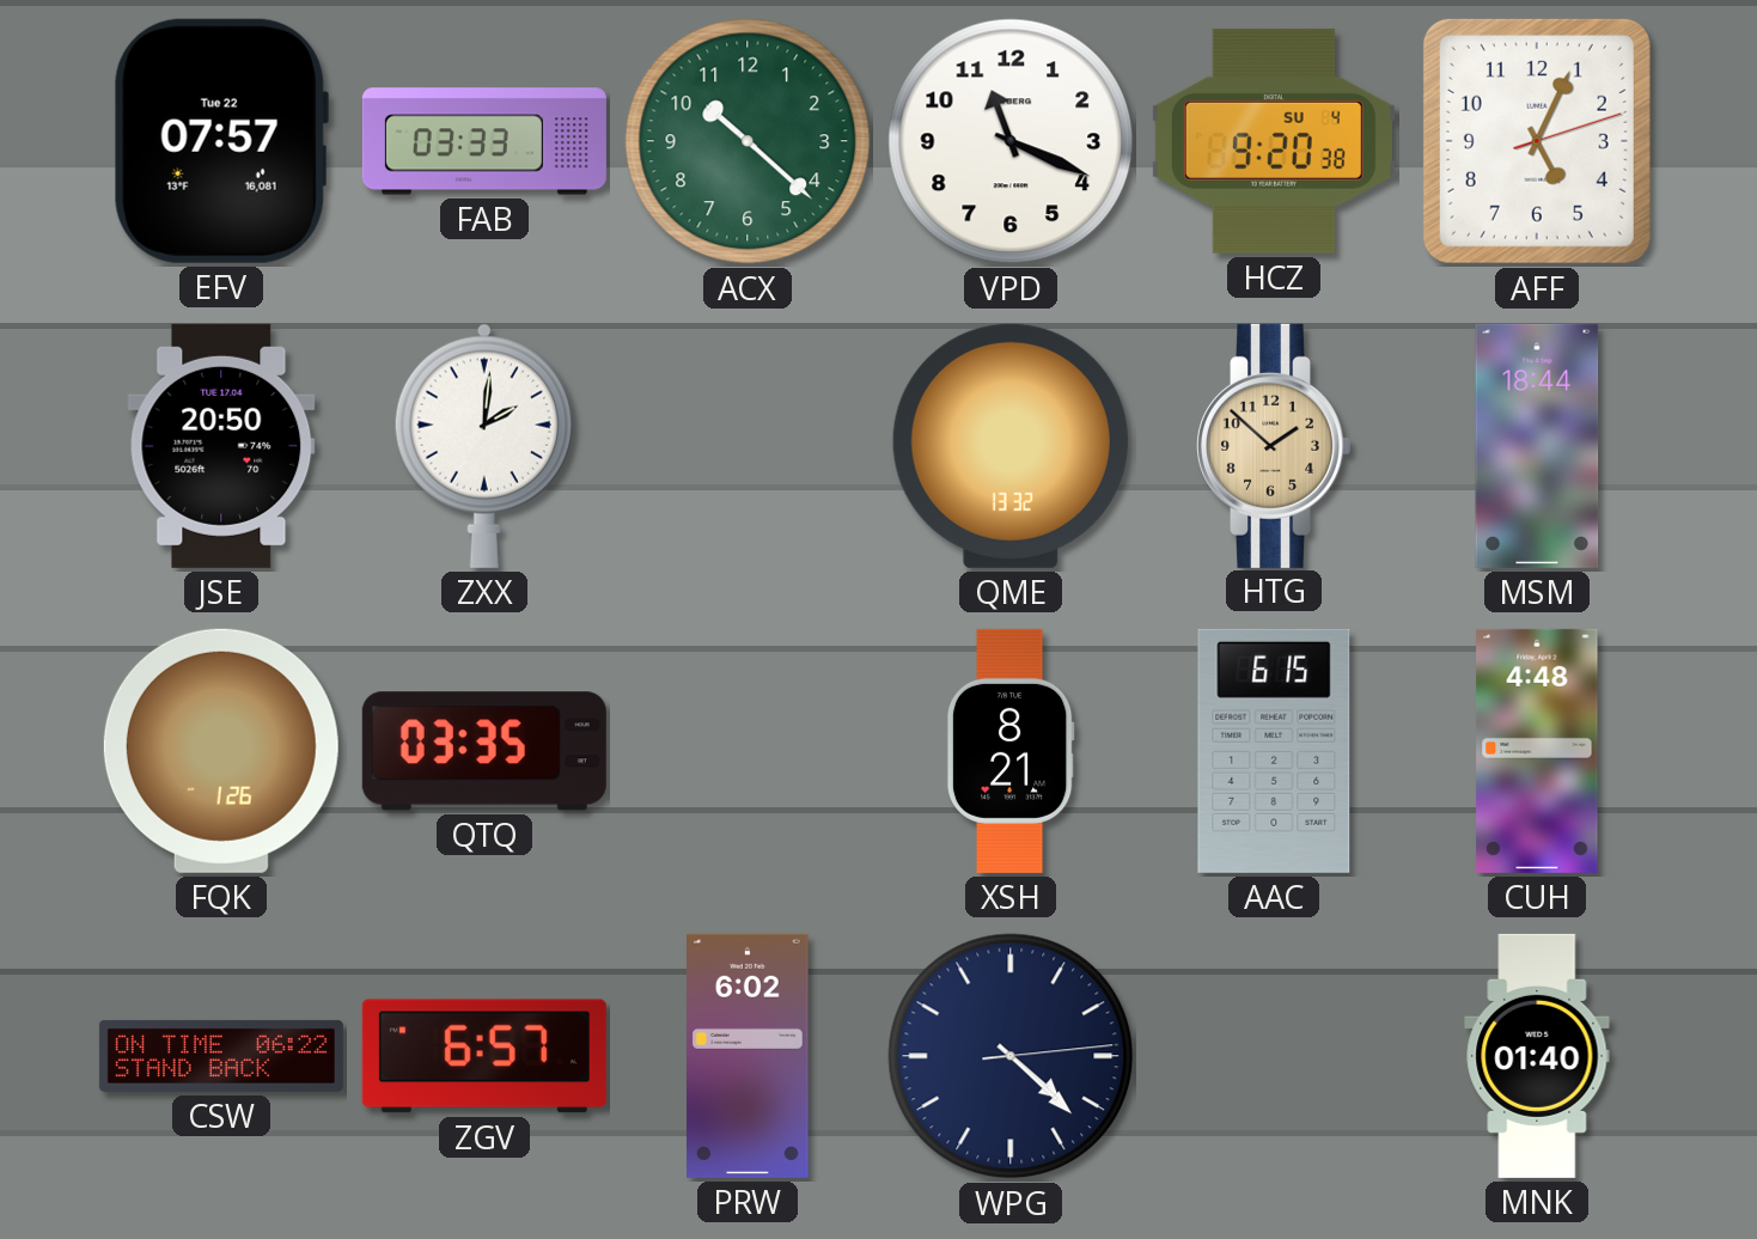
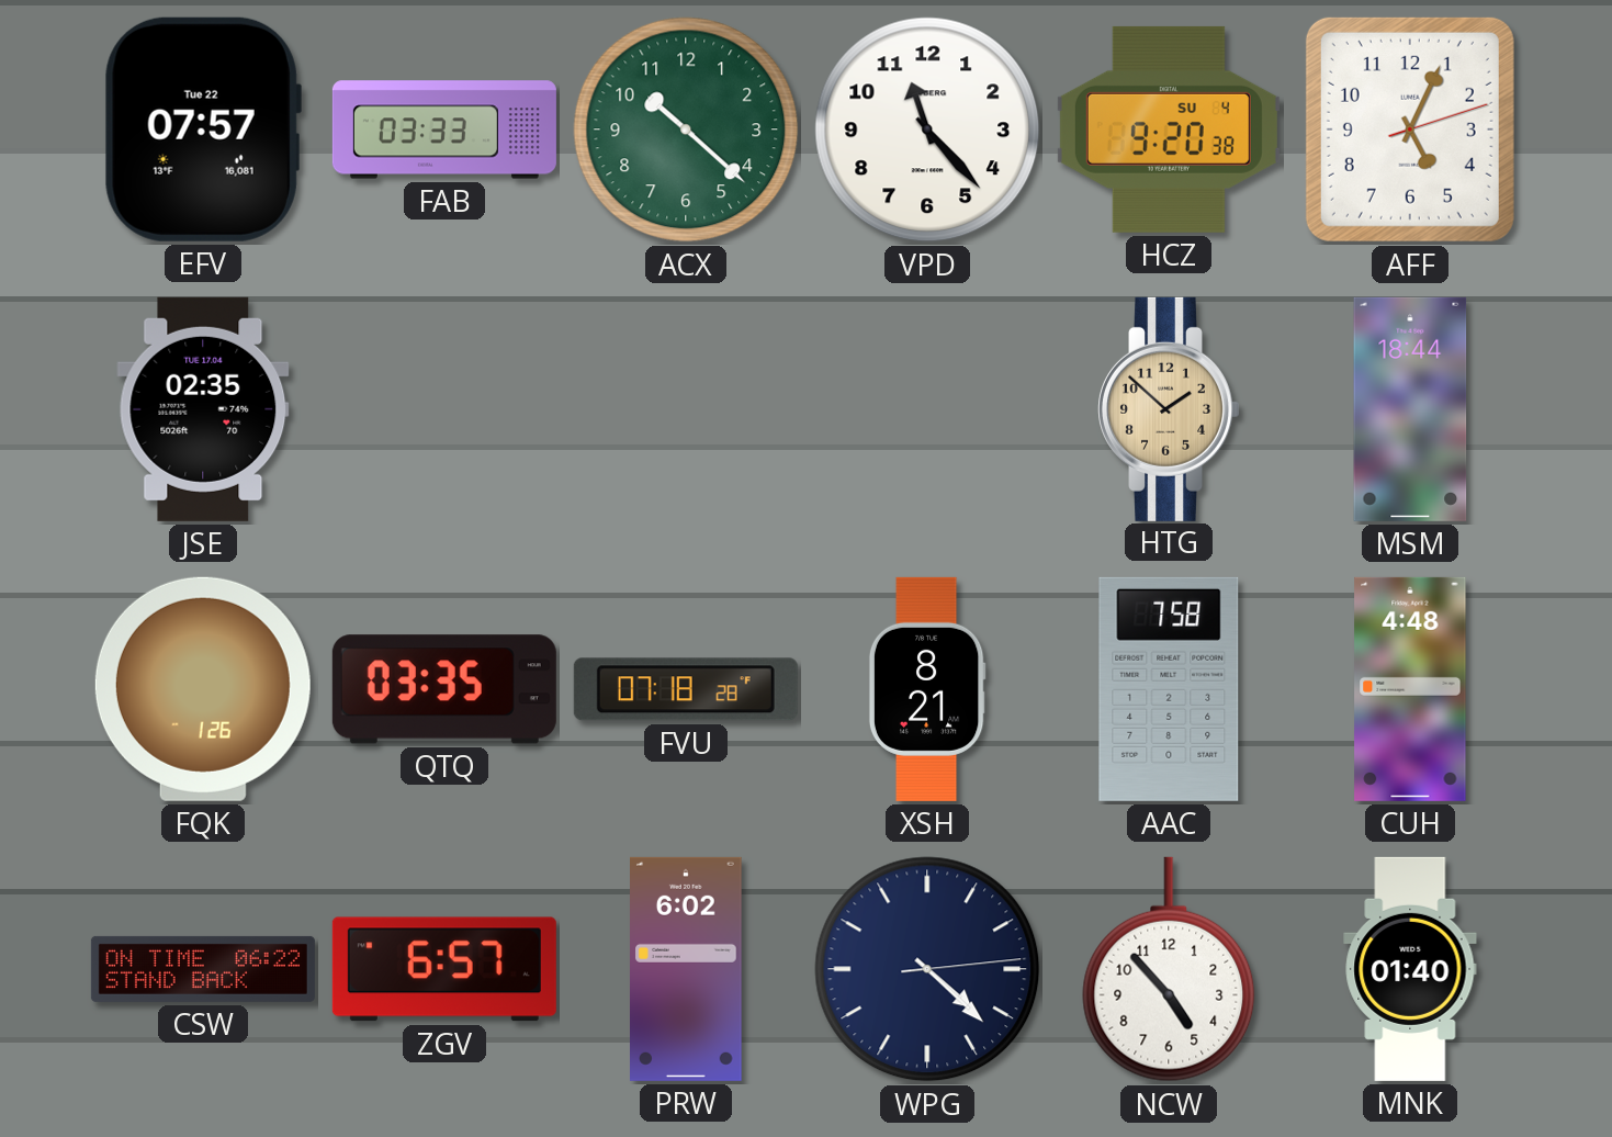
VPD: 11:19 -> 11:23
JSE: 20:50 -> 02:35
ZXX: 2:01 -> none
QME: 13:32 -> none
FVU: none -> 07:18
AAC: 6:15 -> 7:58
NCW: none -> 4:53
